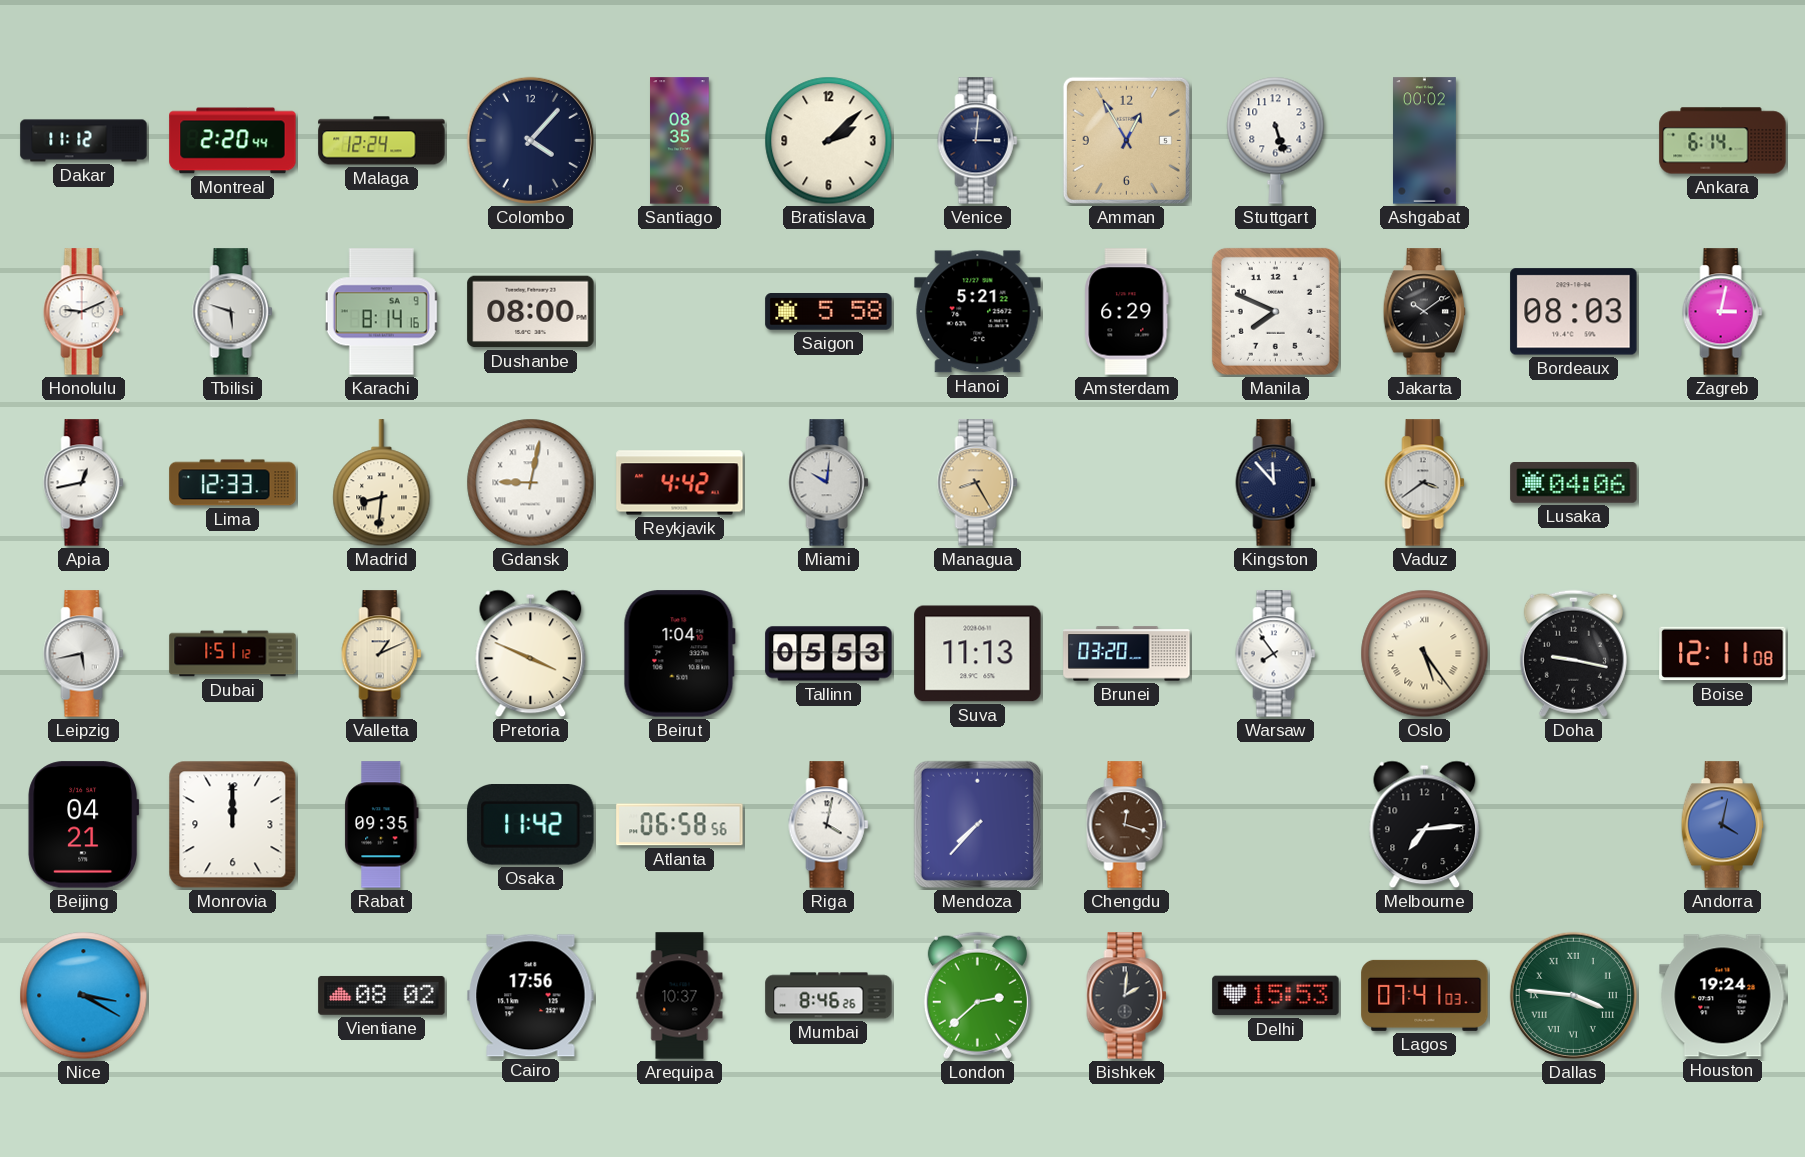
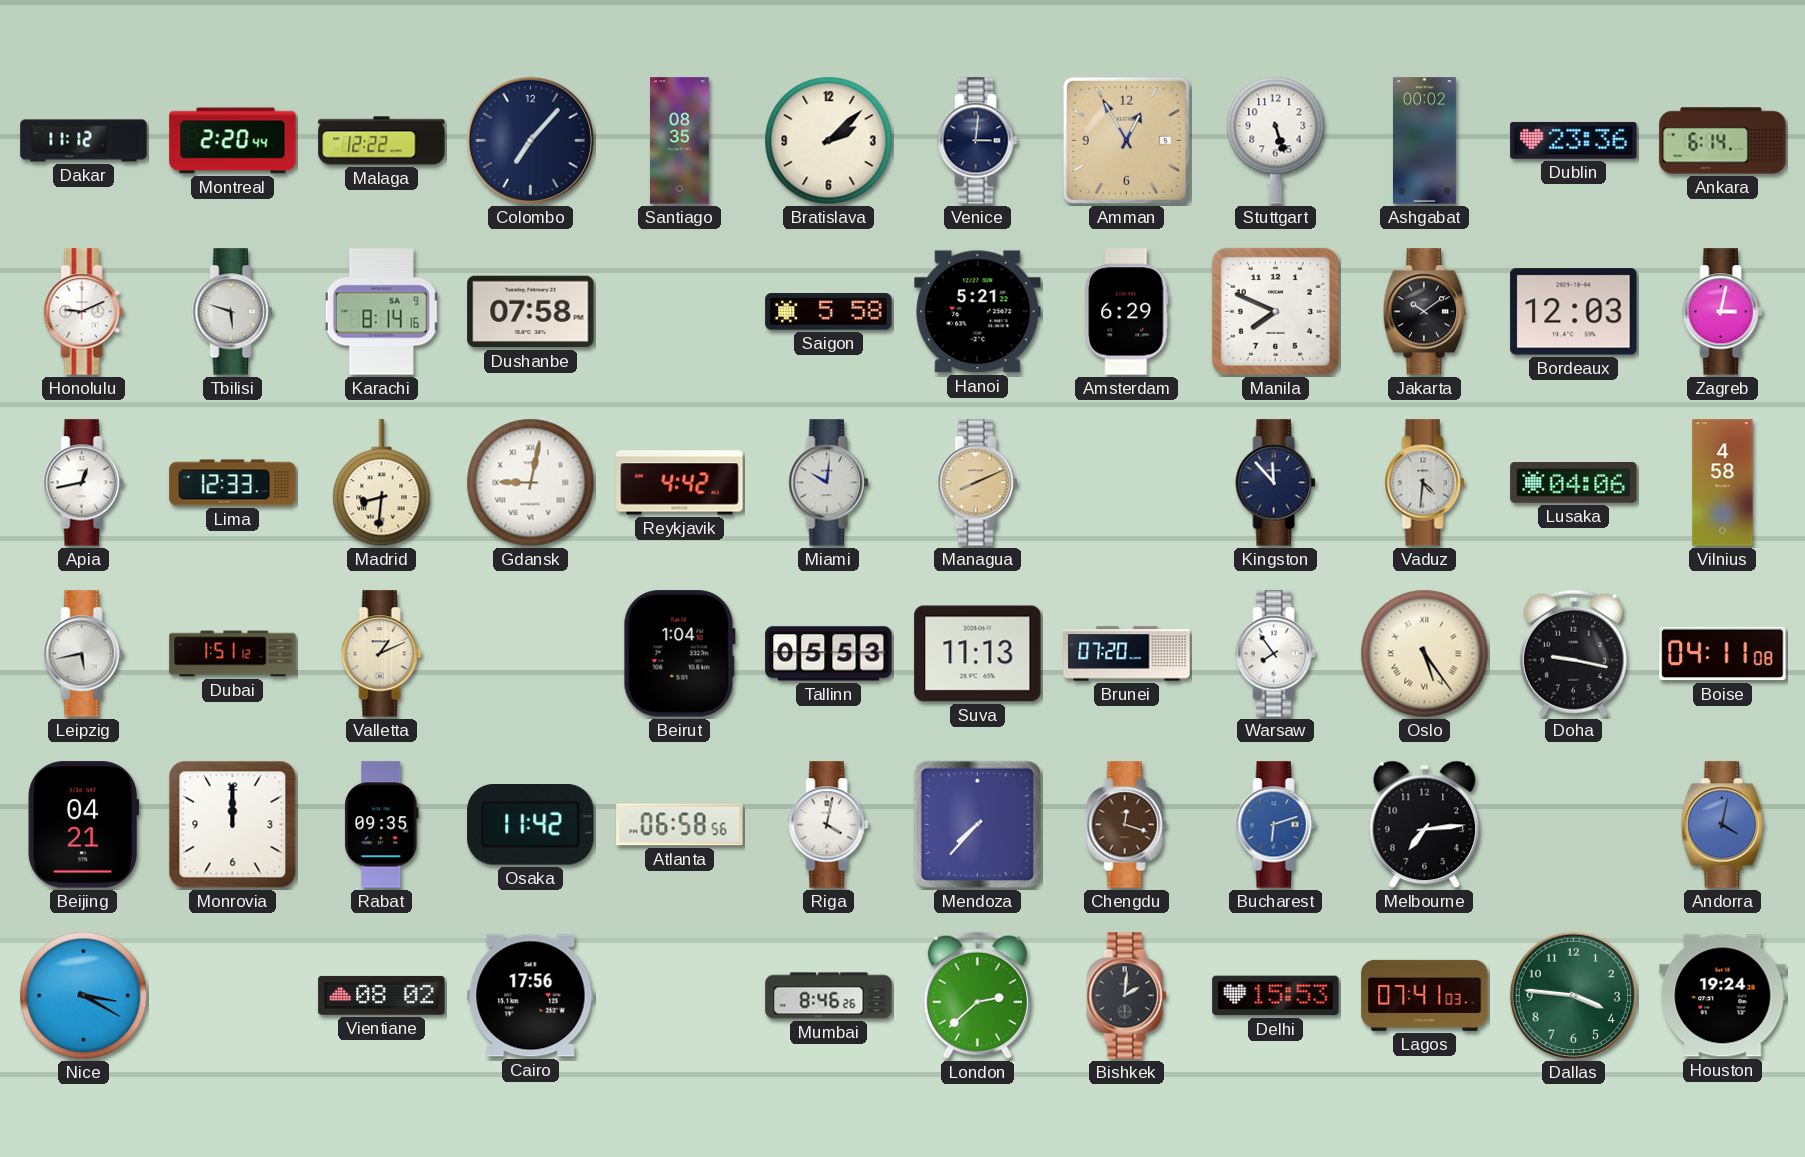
Malaga: 12:24 -> 12:22
Colombo: 4:07 -> 7:07
Dublin: none -> 23:36
Dushanbe: 08:00 -> 07:58
Bordeaux: 08:03 -> 12:03
Managua: 8:25 -> 8:11
Vaduz: 3:39 -> 4:31
Vilnius: none -> 4:58
Pretoria: 3:49 -> none
Brunei: 03:20 -> 07:20
Boise: 12:11 -> 04:11
Bucharest: none -> 6:12
Arequipa: 10:37 -> none
Dallas numerals: Roman -> Arabic
